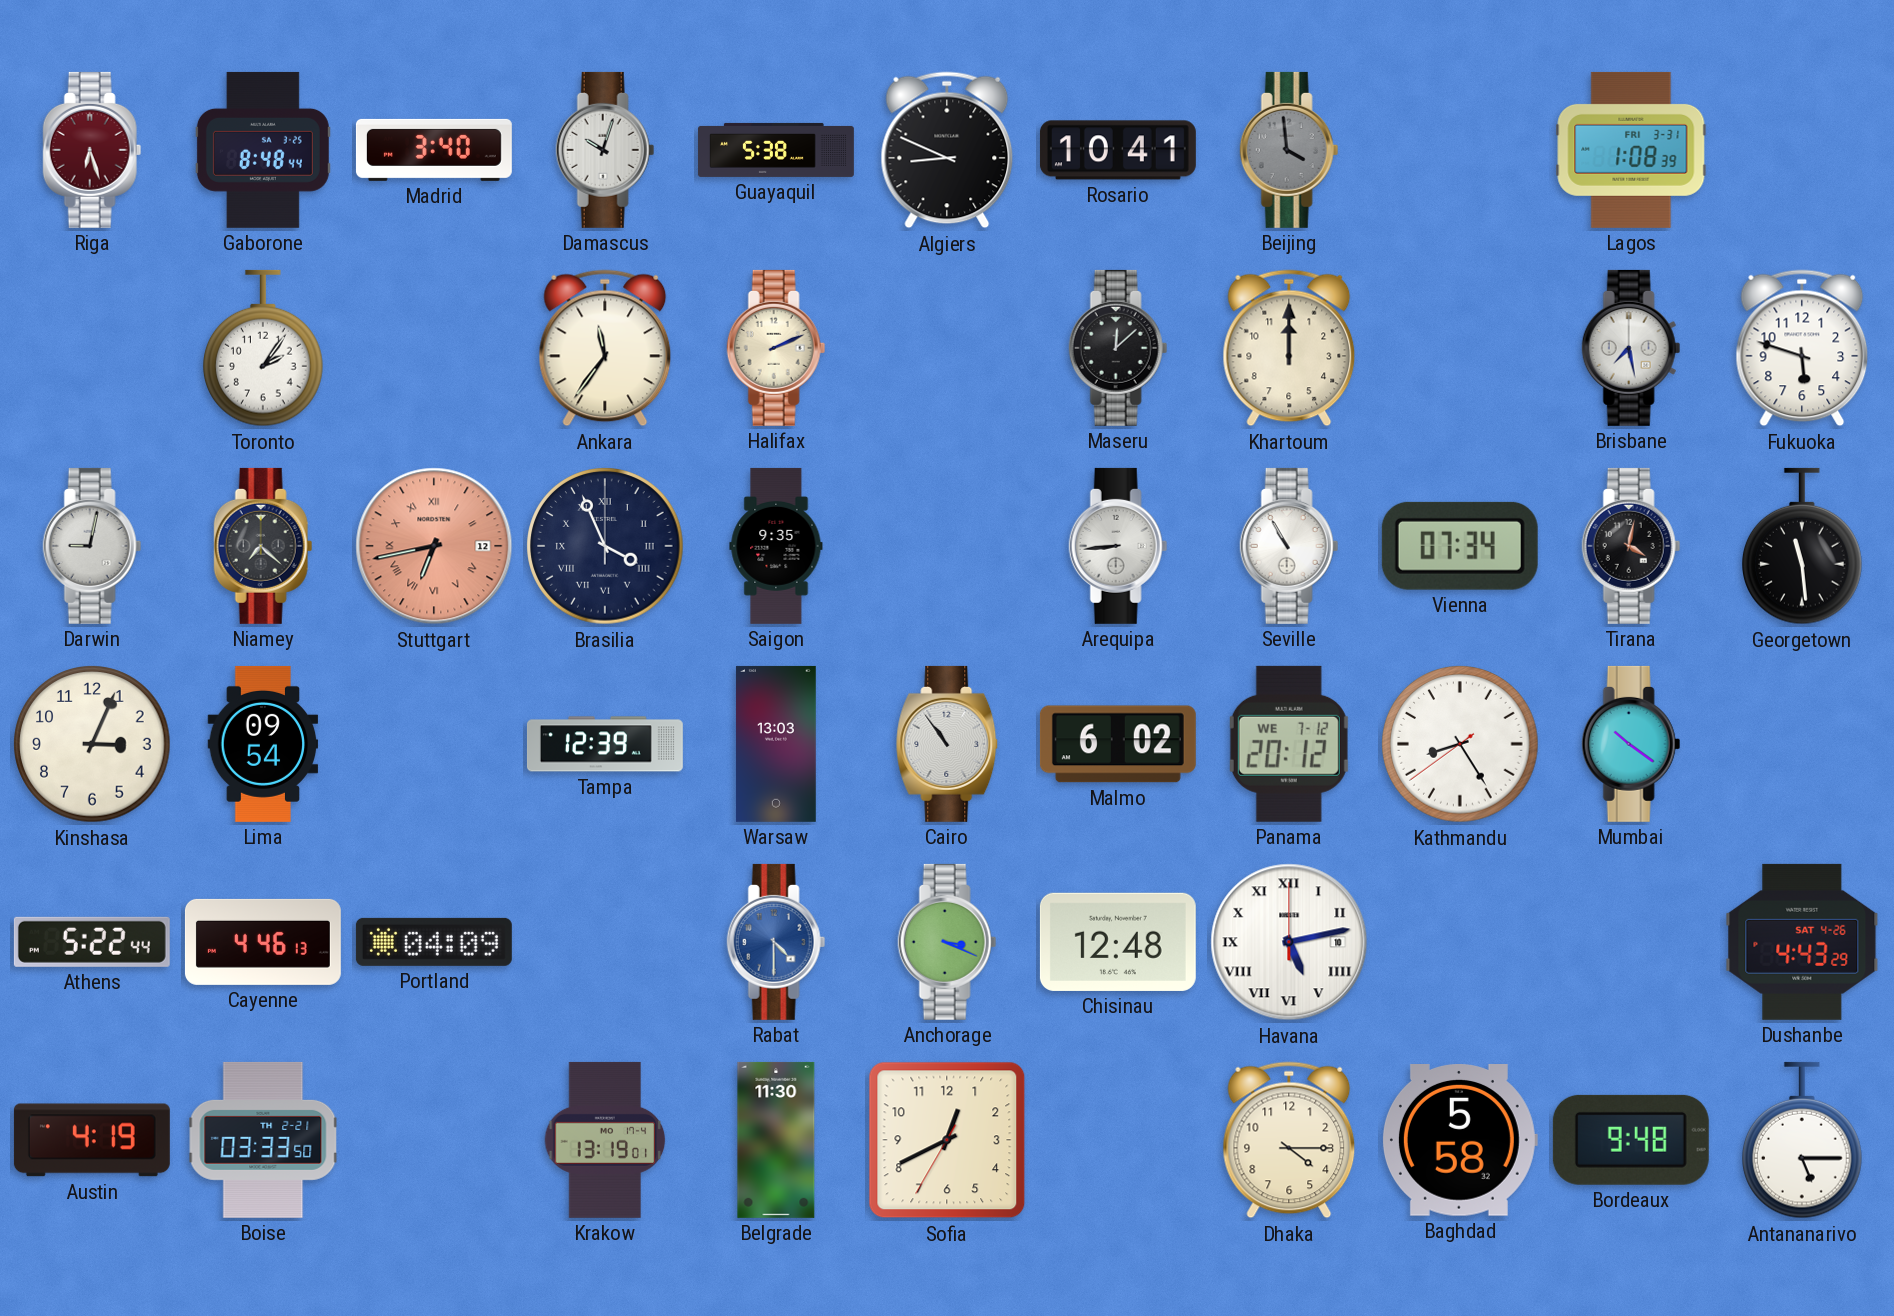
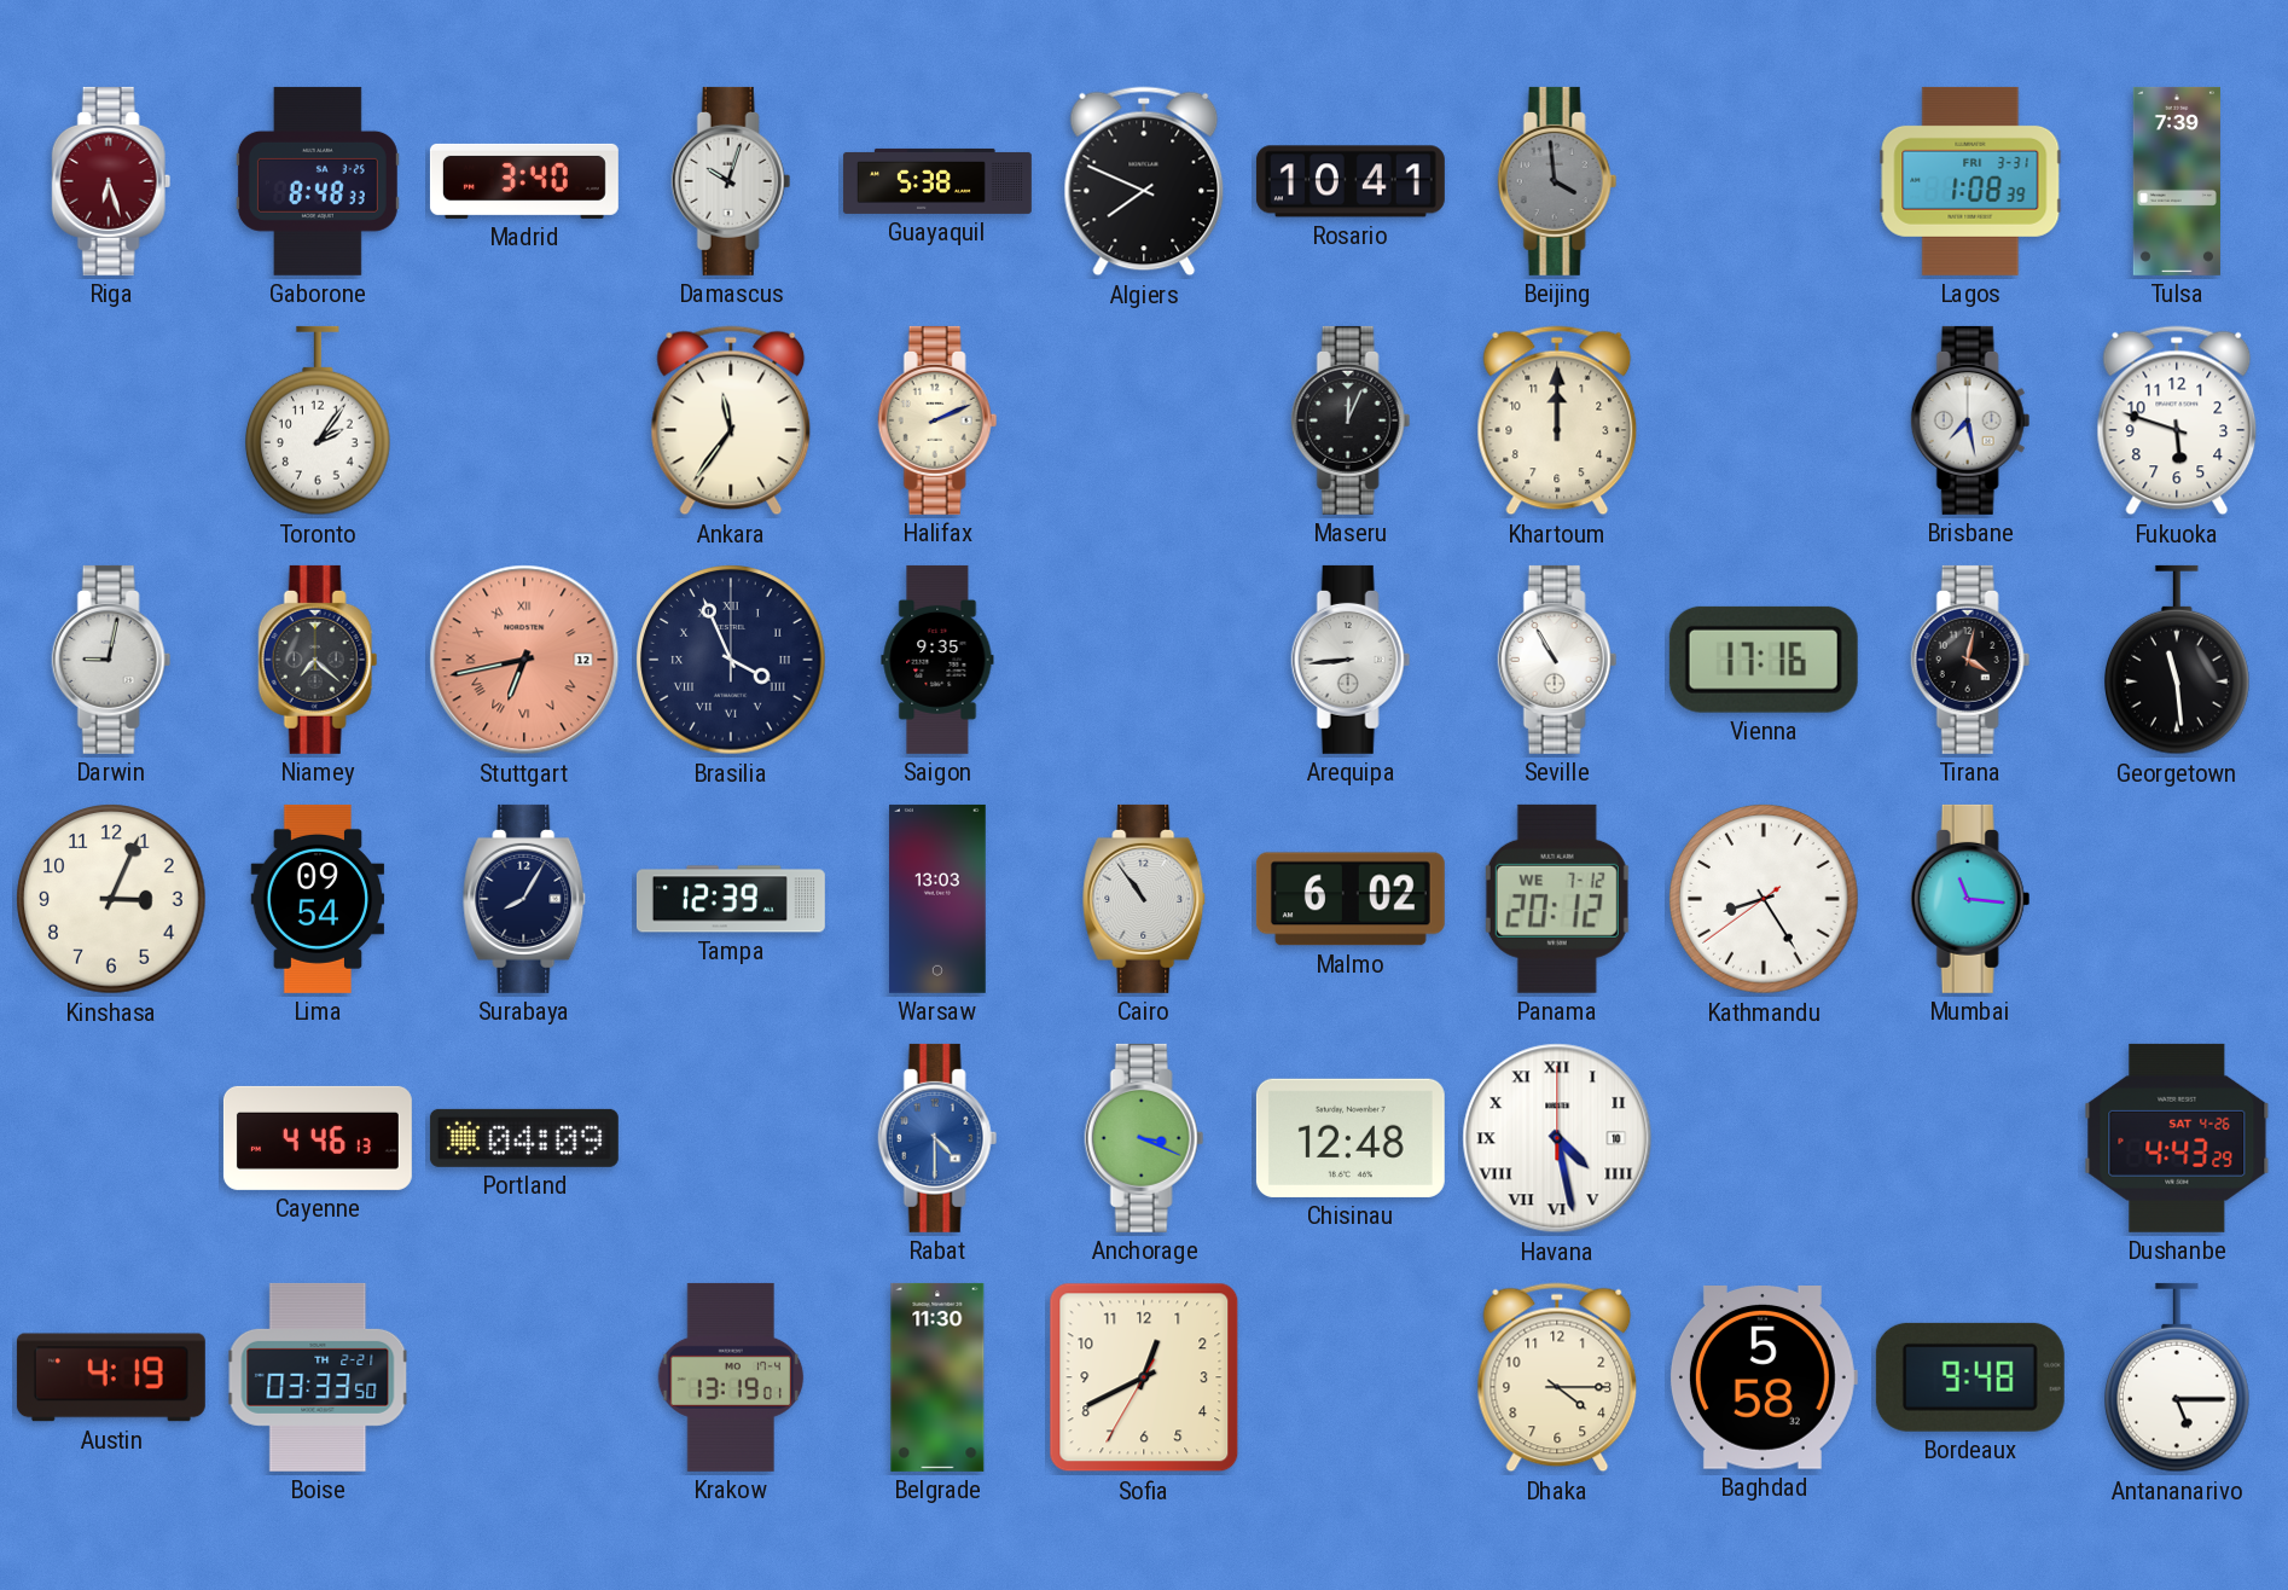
Gaborone: 8:48:44 -> 8:48:33
Algiers: 8:49 -> 7:49
Tulsa: none -> 7:39
Maseru: 12:08 -> 12:04
Vienna: 07:34 -> 17:16
Surabaya: none -> 8:05
Mumbai: 10:21 -> 11:16
Athens: 5:22 -> none
Havana: 5:13 -> 4:28
